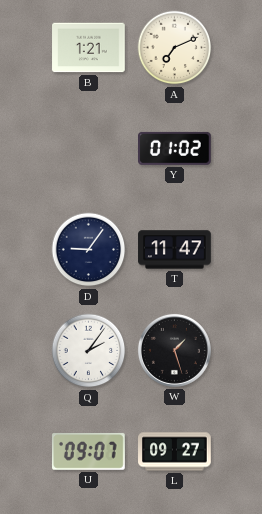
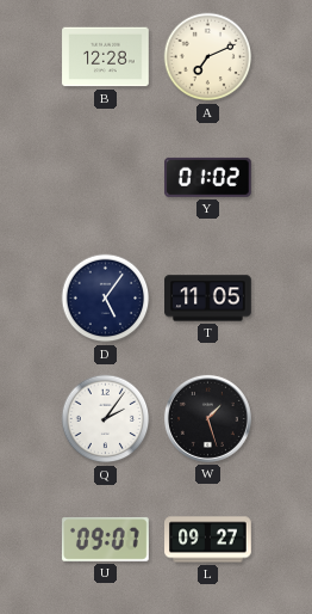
B: 1:21 -> 12:28
D: 9:06 -> 5:06
T: 11:47 -> 11:05
